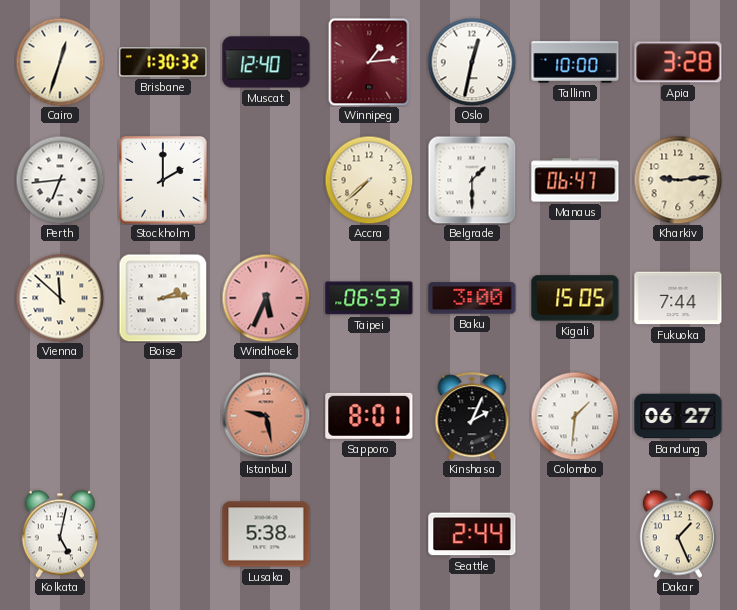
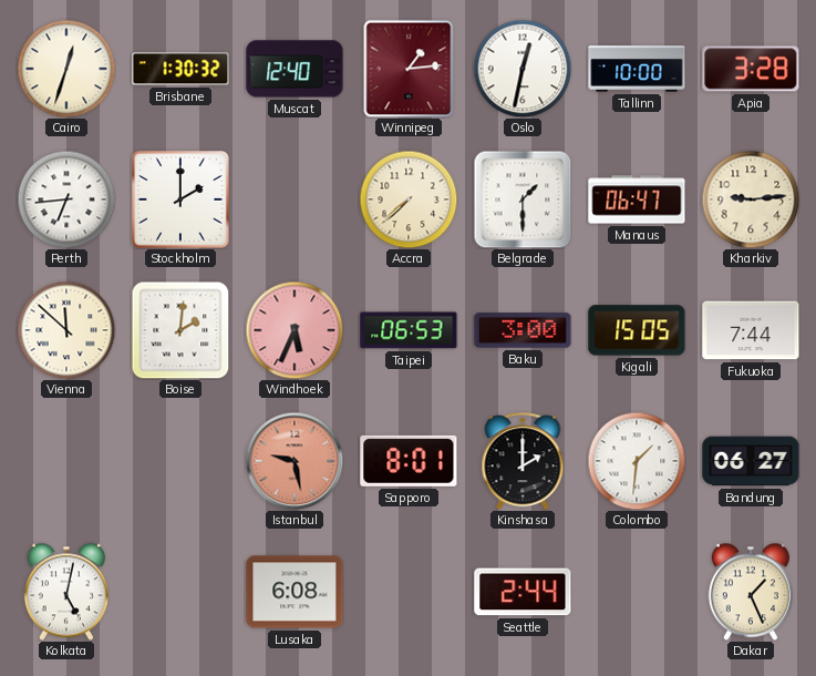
Boise: 2:14 -> 2:01
Kinshasa: 2:04 -> 2:00
Lusaka: 5:38 -> 6:08
